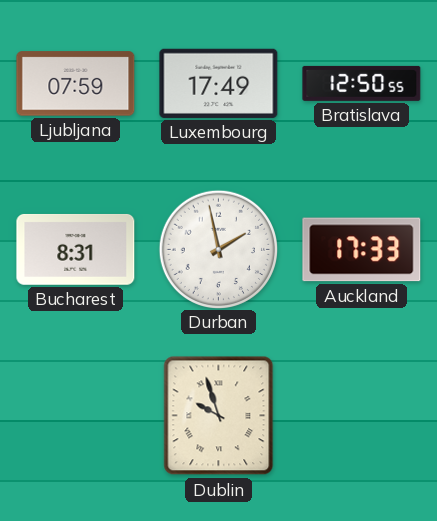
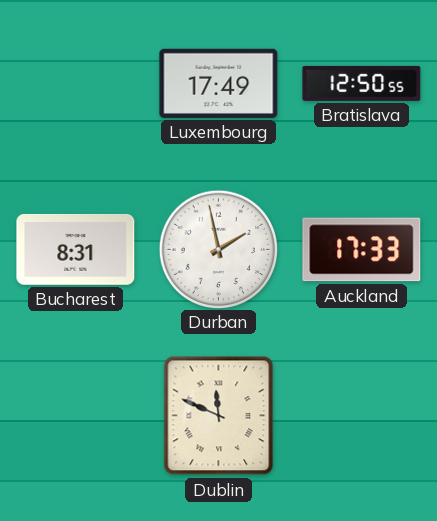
Ljubljana: 07:59 -> none
Dublin: 9:57 -> 11:49
